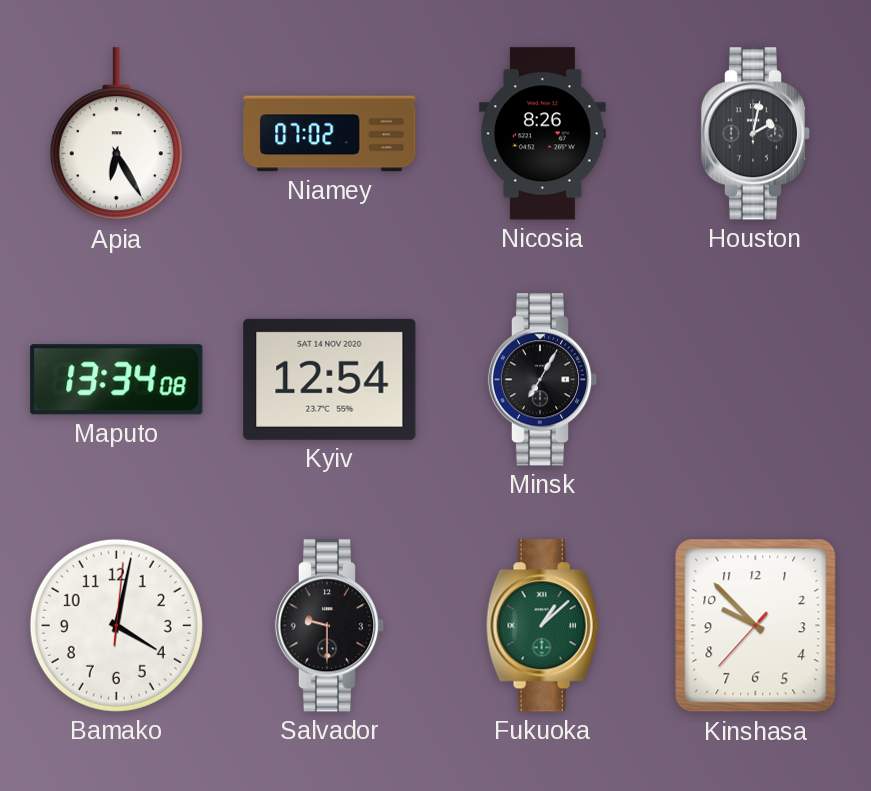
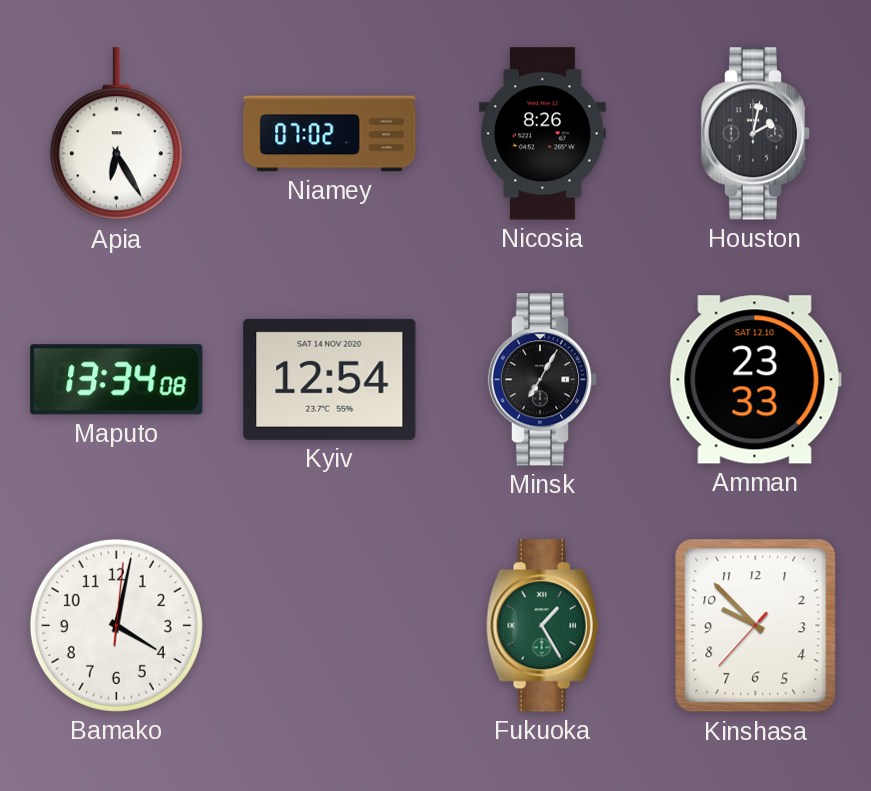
Amman: none -> 23:33
Salvador: 9:30 -> none
Fukuoka: 1:08 -> 1:25
